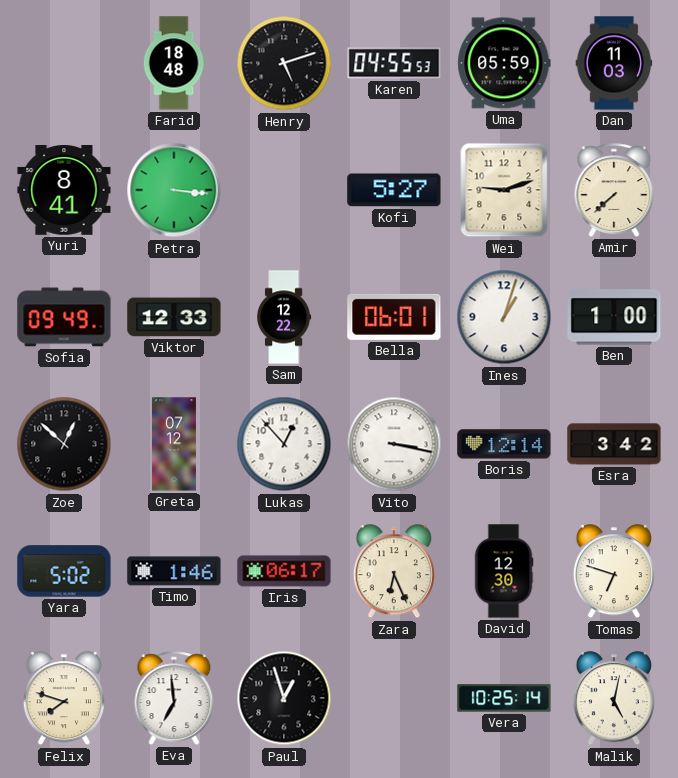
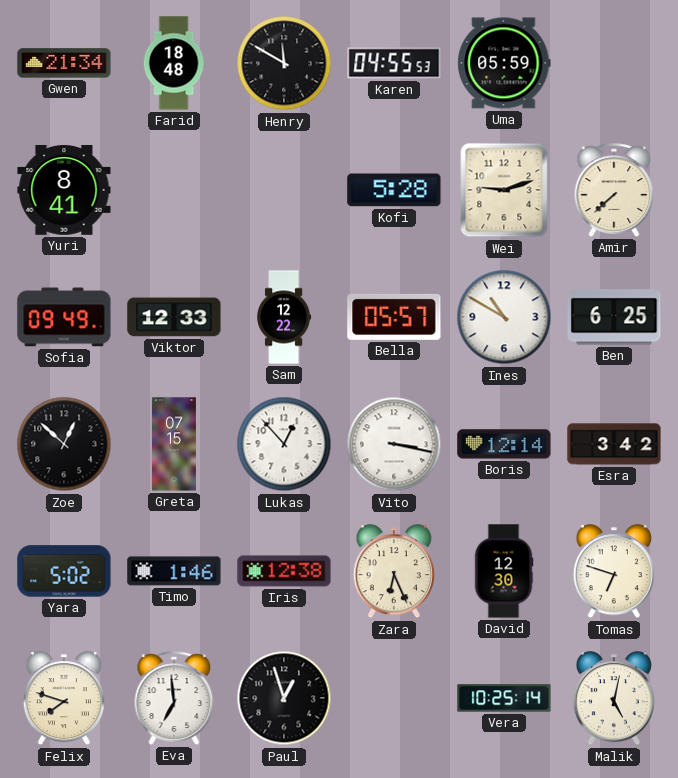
Gwen: none -> 21:34
Henry: 5:12 -> 11:50
Dan: 11:03 -> none
Petra: 3:16 -> none
Kofi: 5:27 -> 5:28
Bella: 06:01 -> 05:57
Ines: 1:03 -> 10:50
Ben: 1:00 -> 6:25
Greta: 07:12 -> 07:15
Iris: 06:17 -> 12:38
